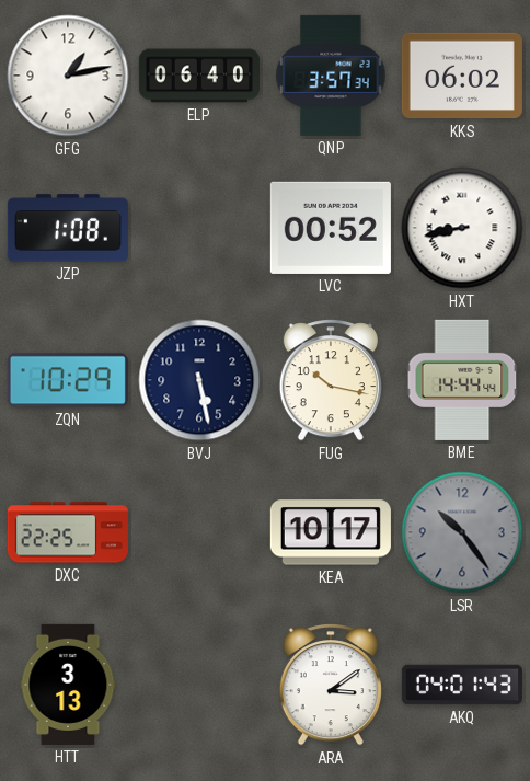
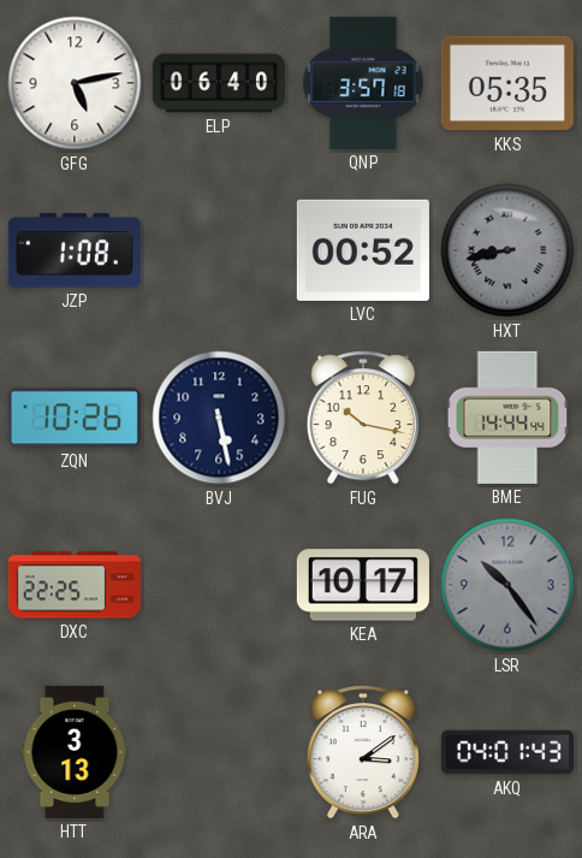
GFG: 1:13 -> 5:13
QNP: 3:57:34 -> 3:57:18
KKS: 06:02 -> 05:35
HXT dial: white -> grey
ZQN: 10:29 -> 10:26
